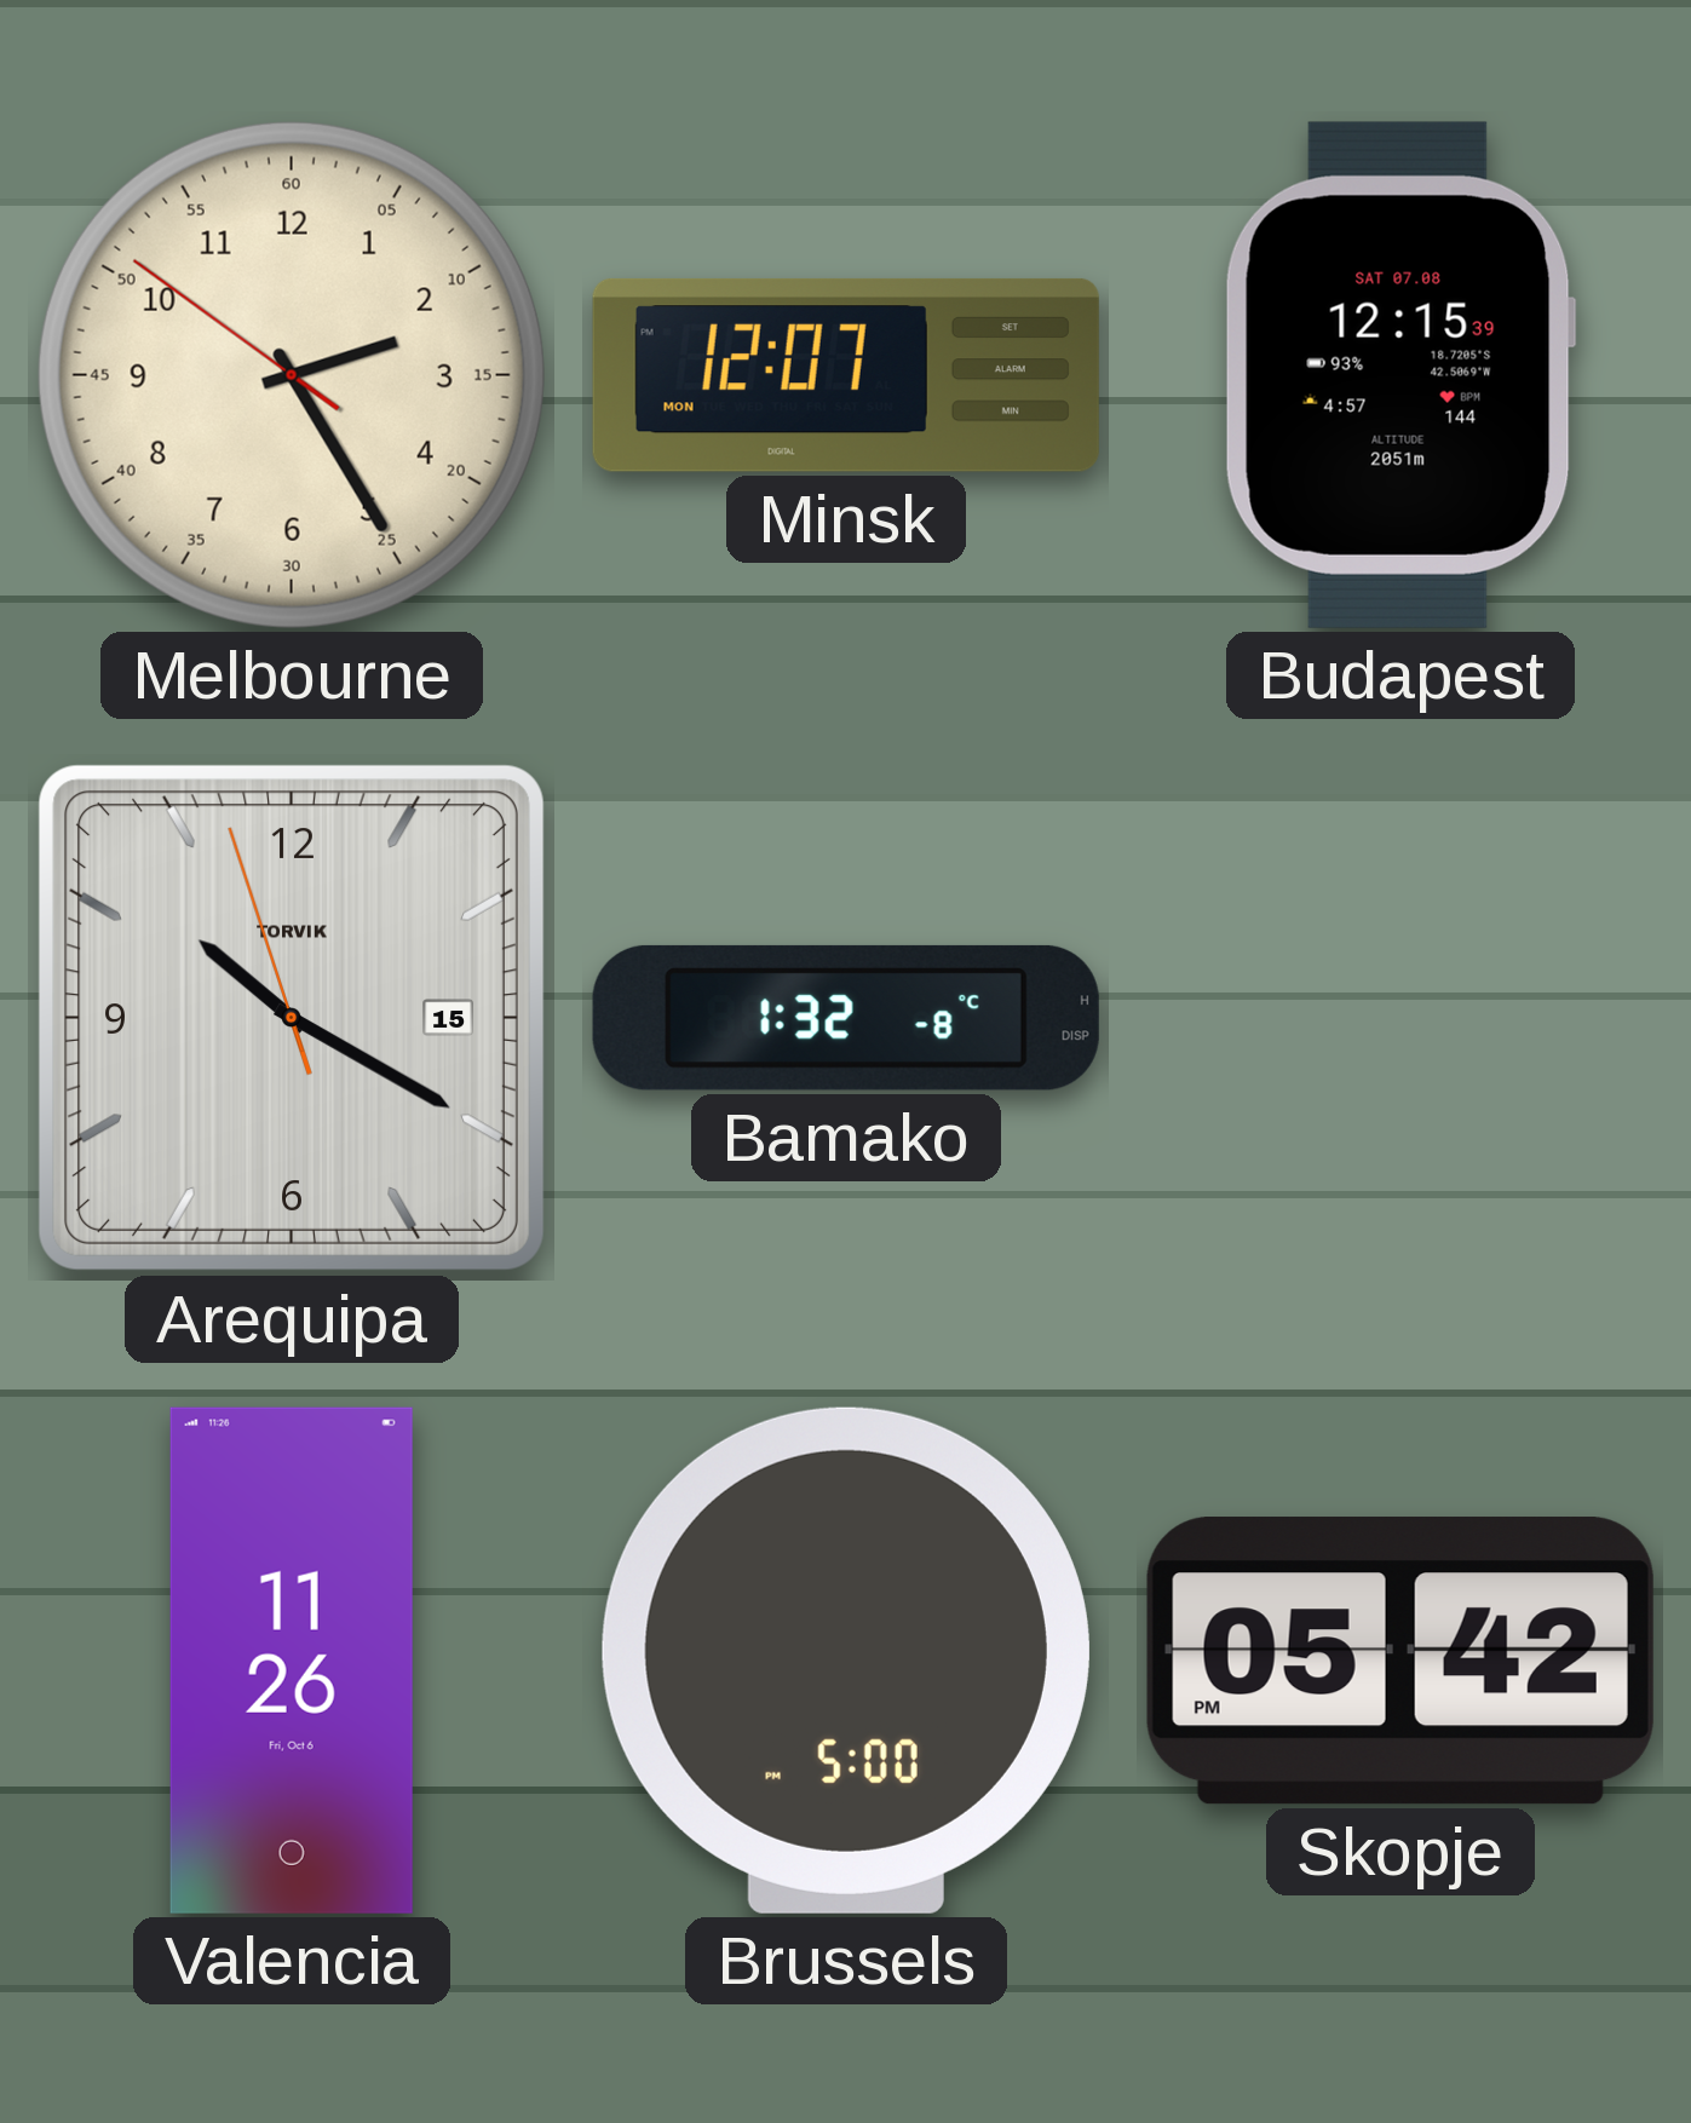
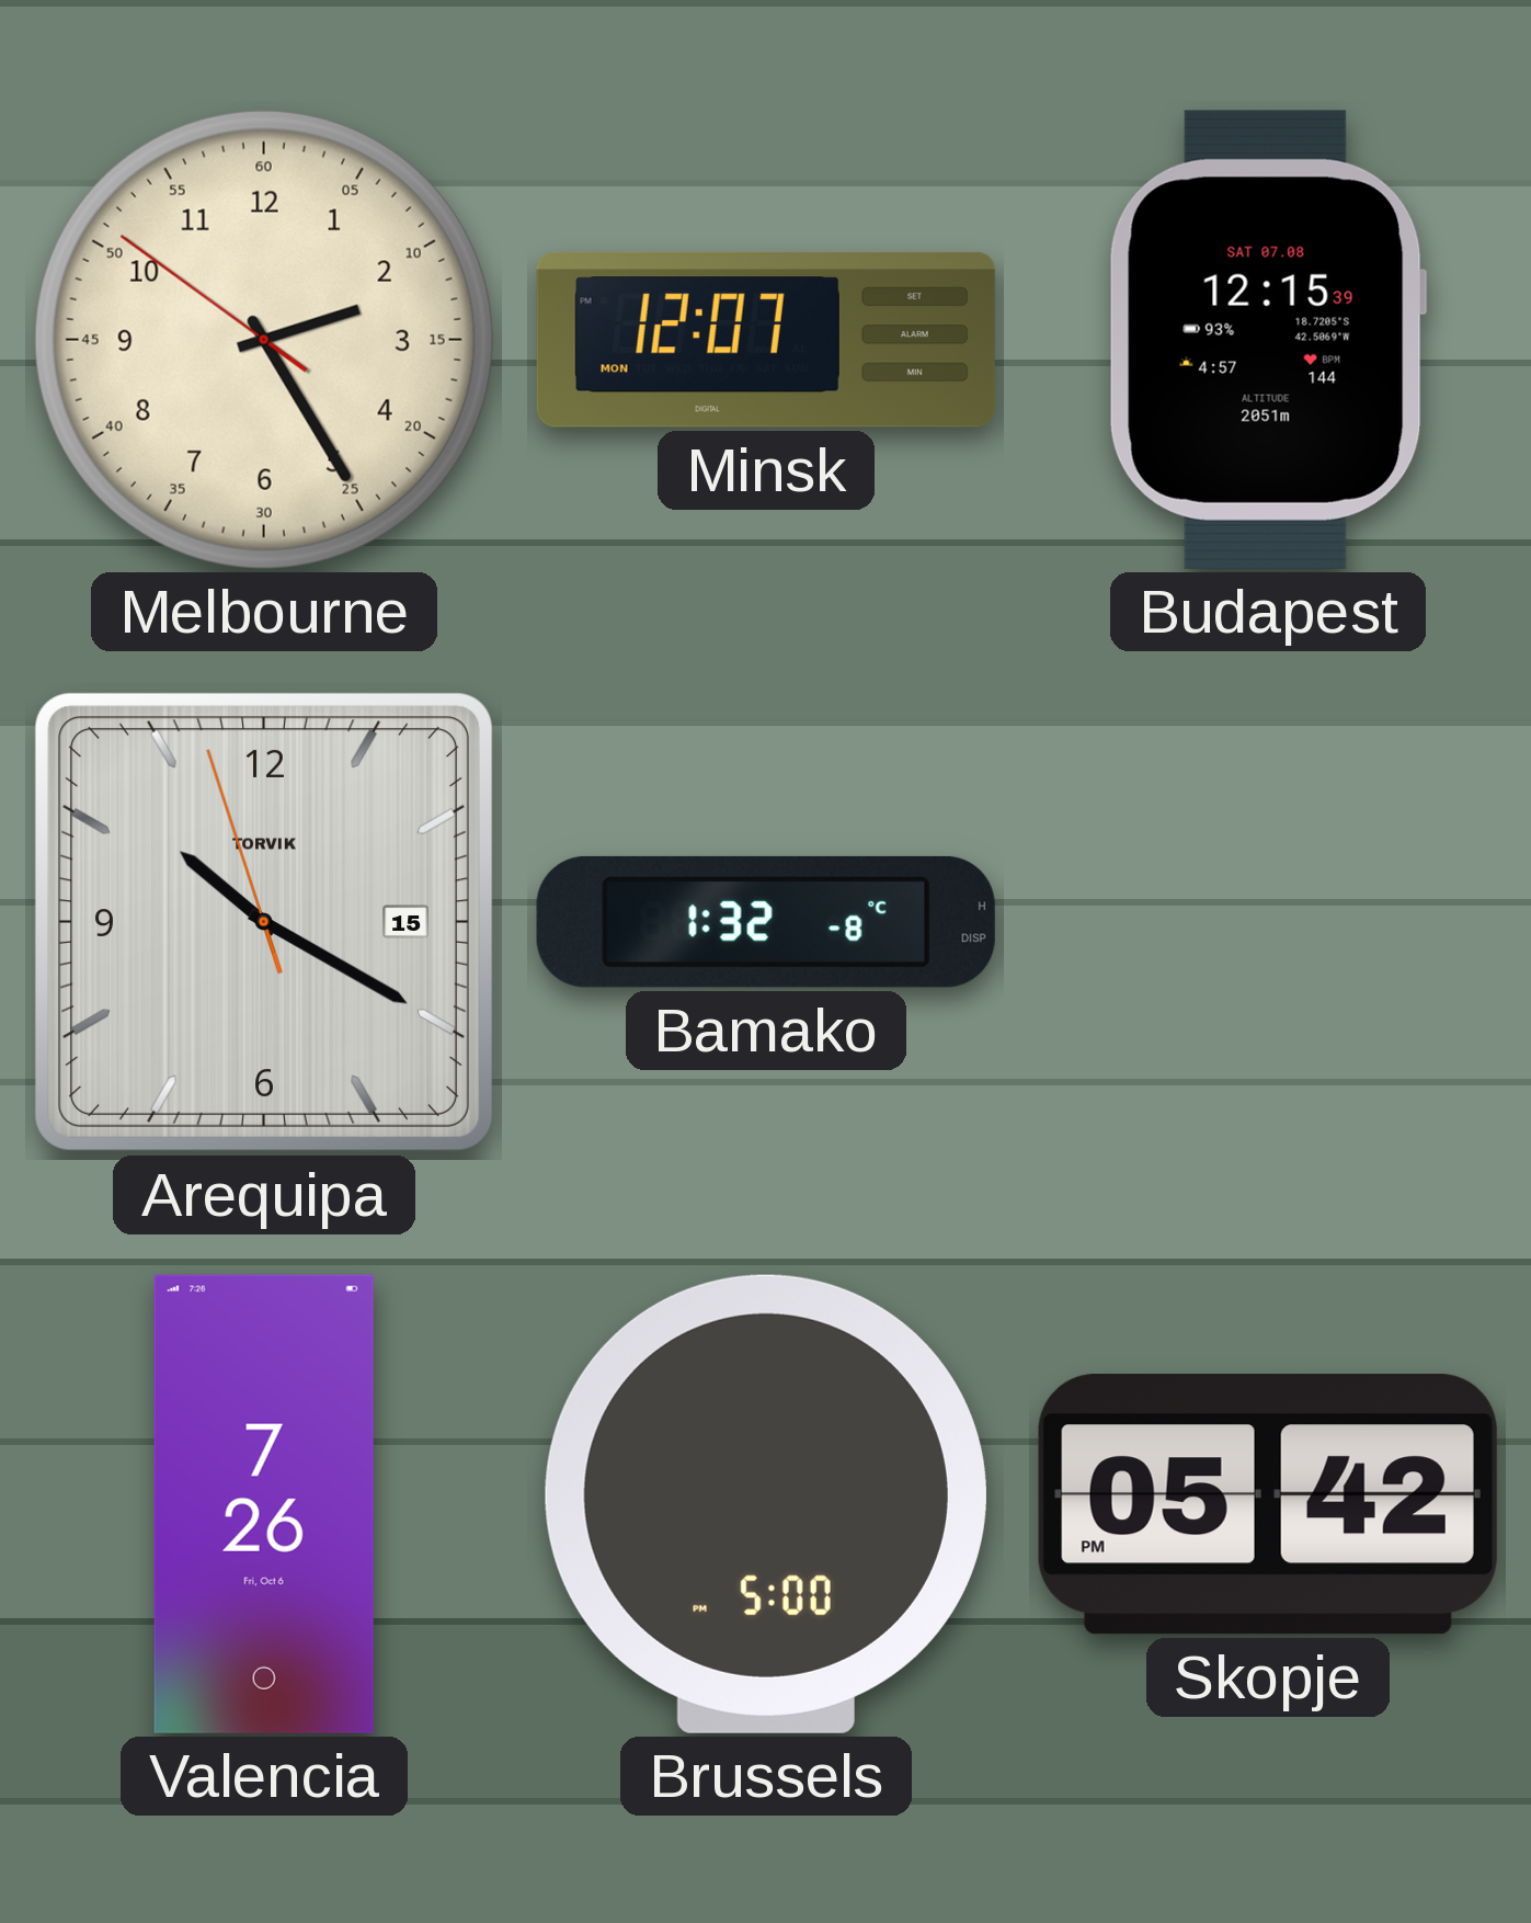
Valencia: 11:26 -> 7:26
